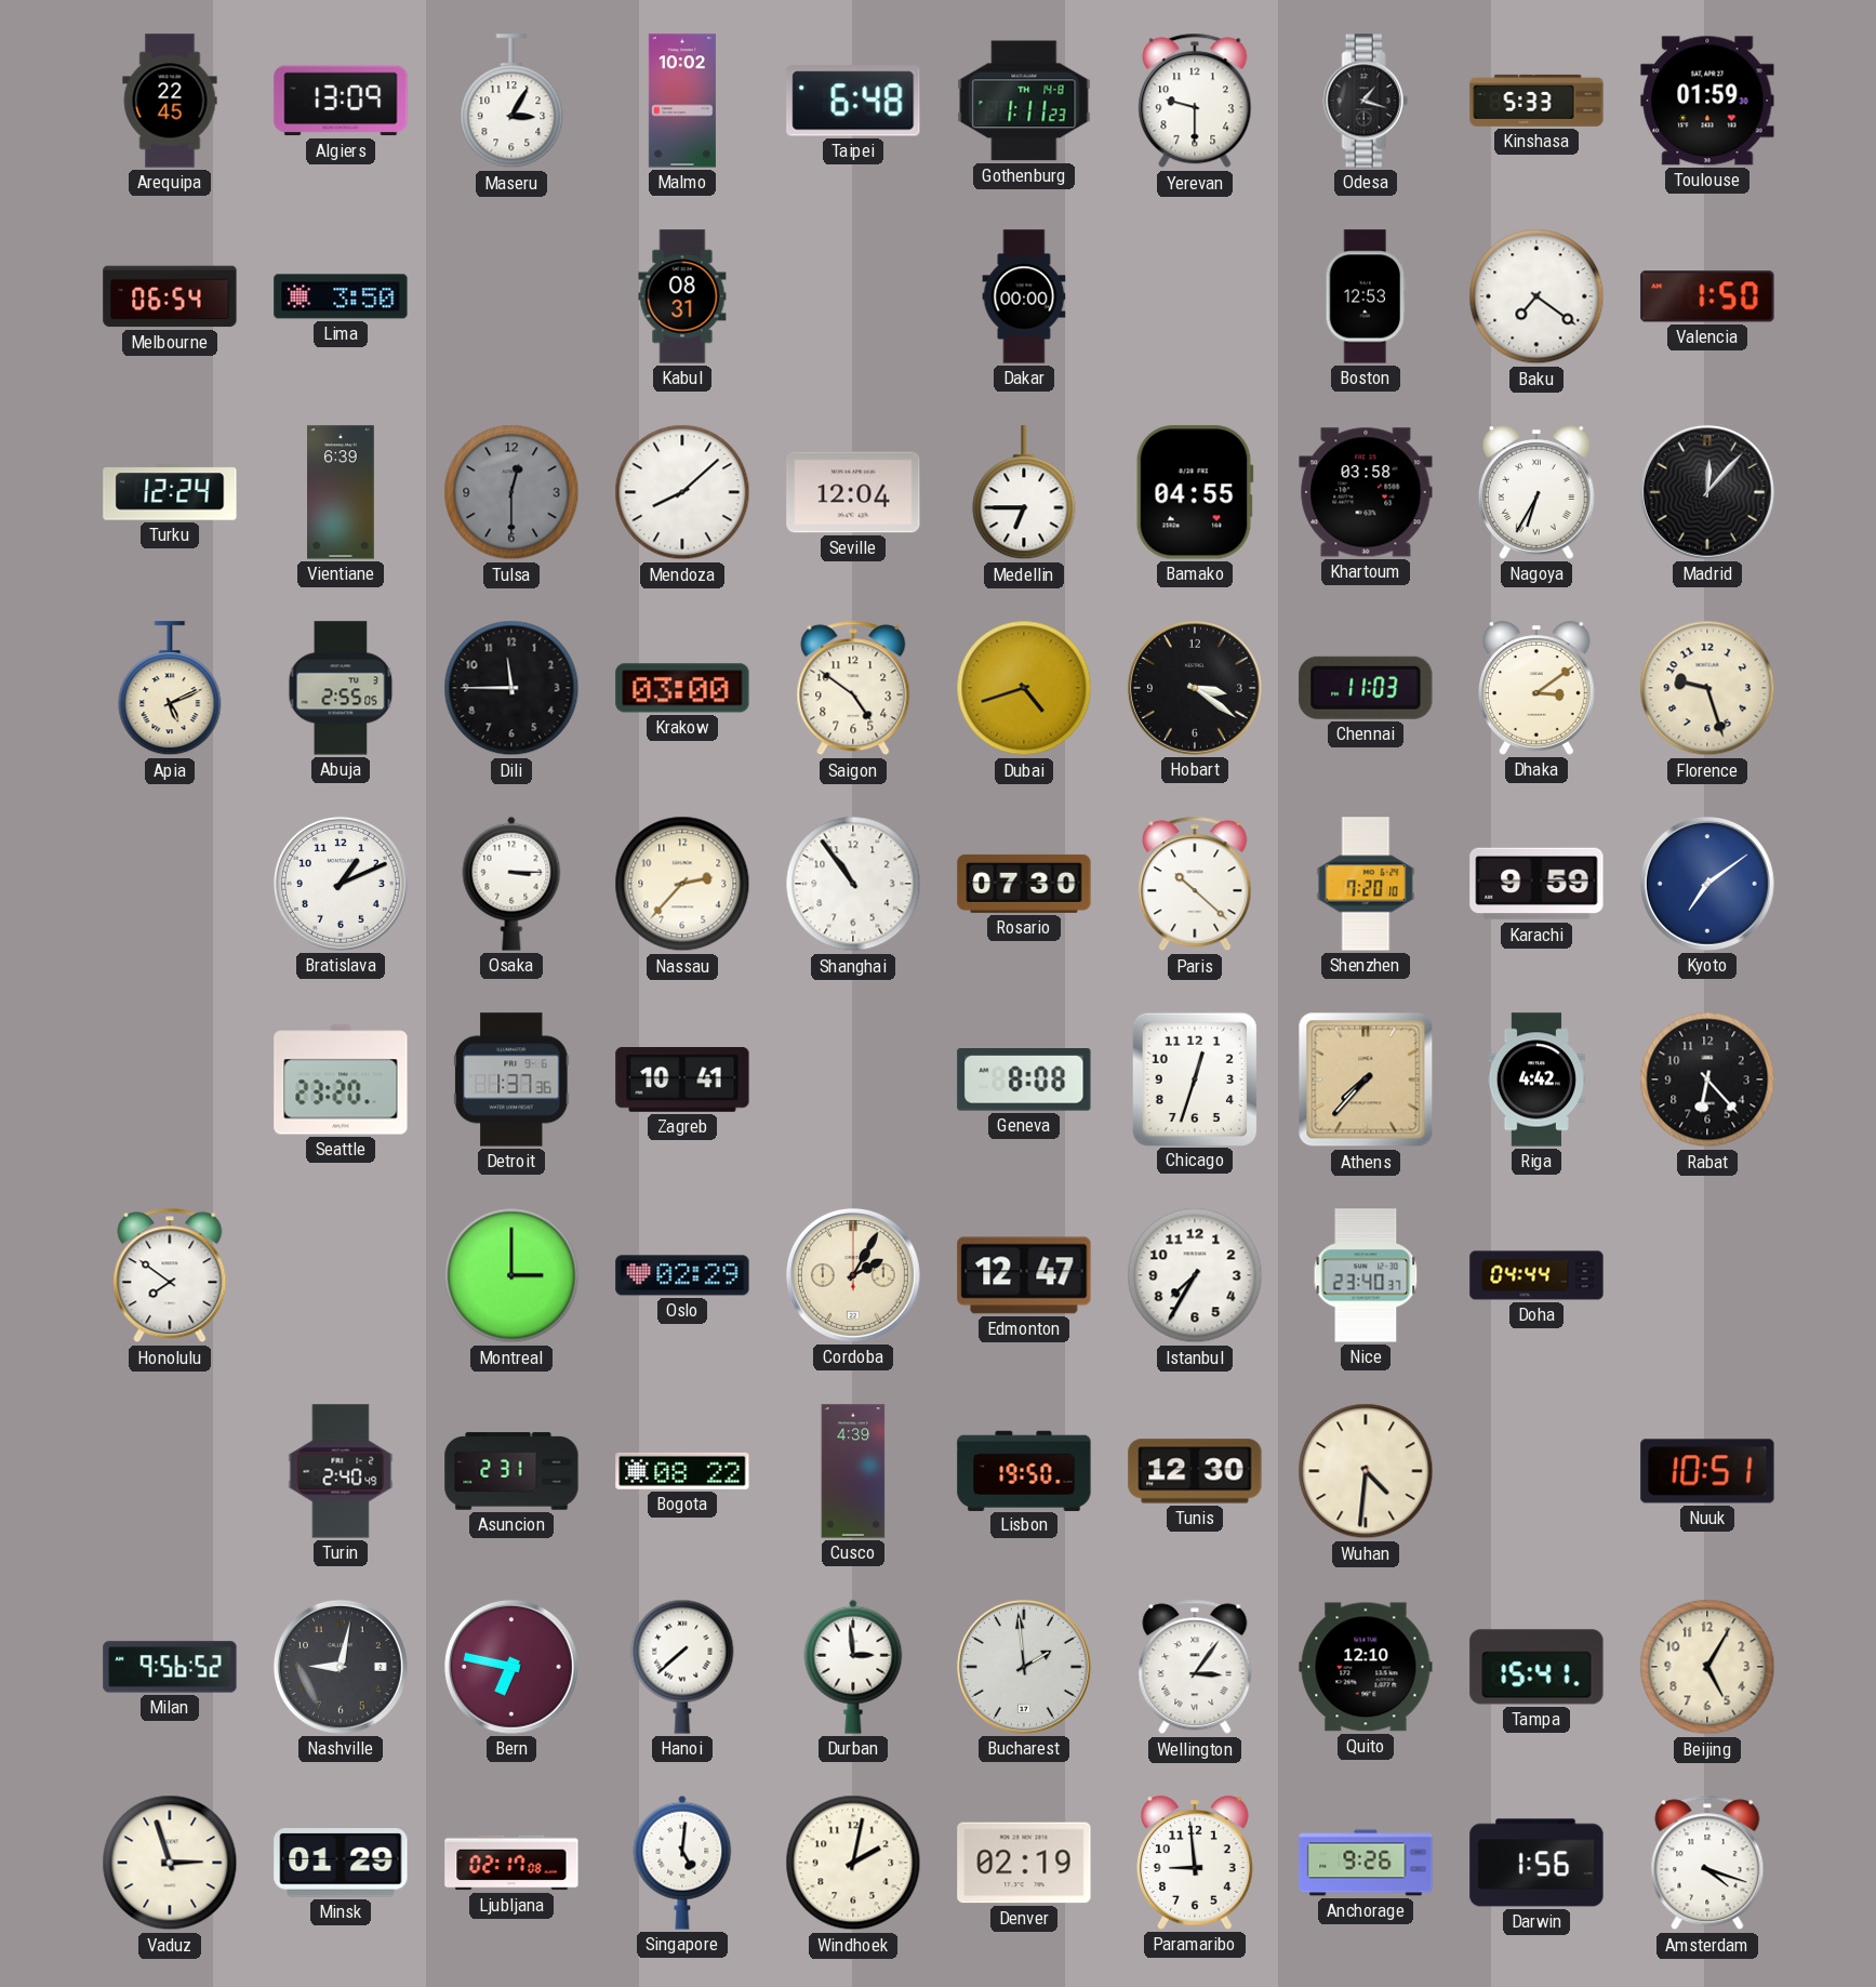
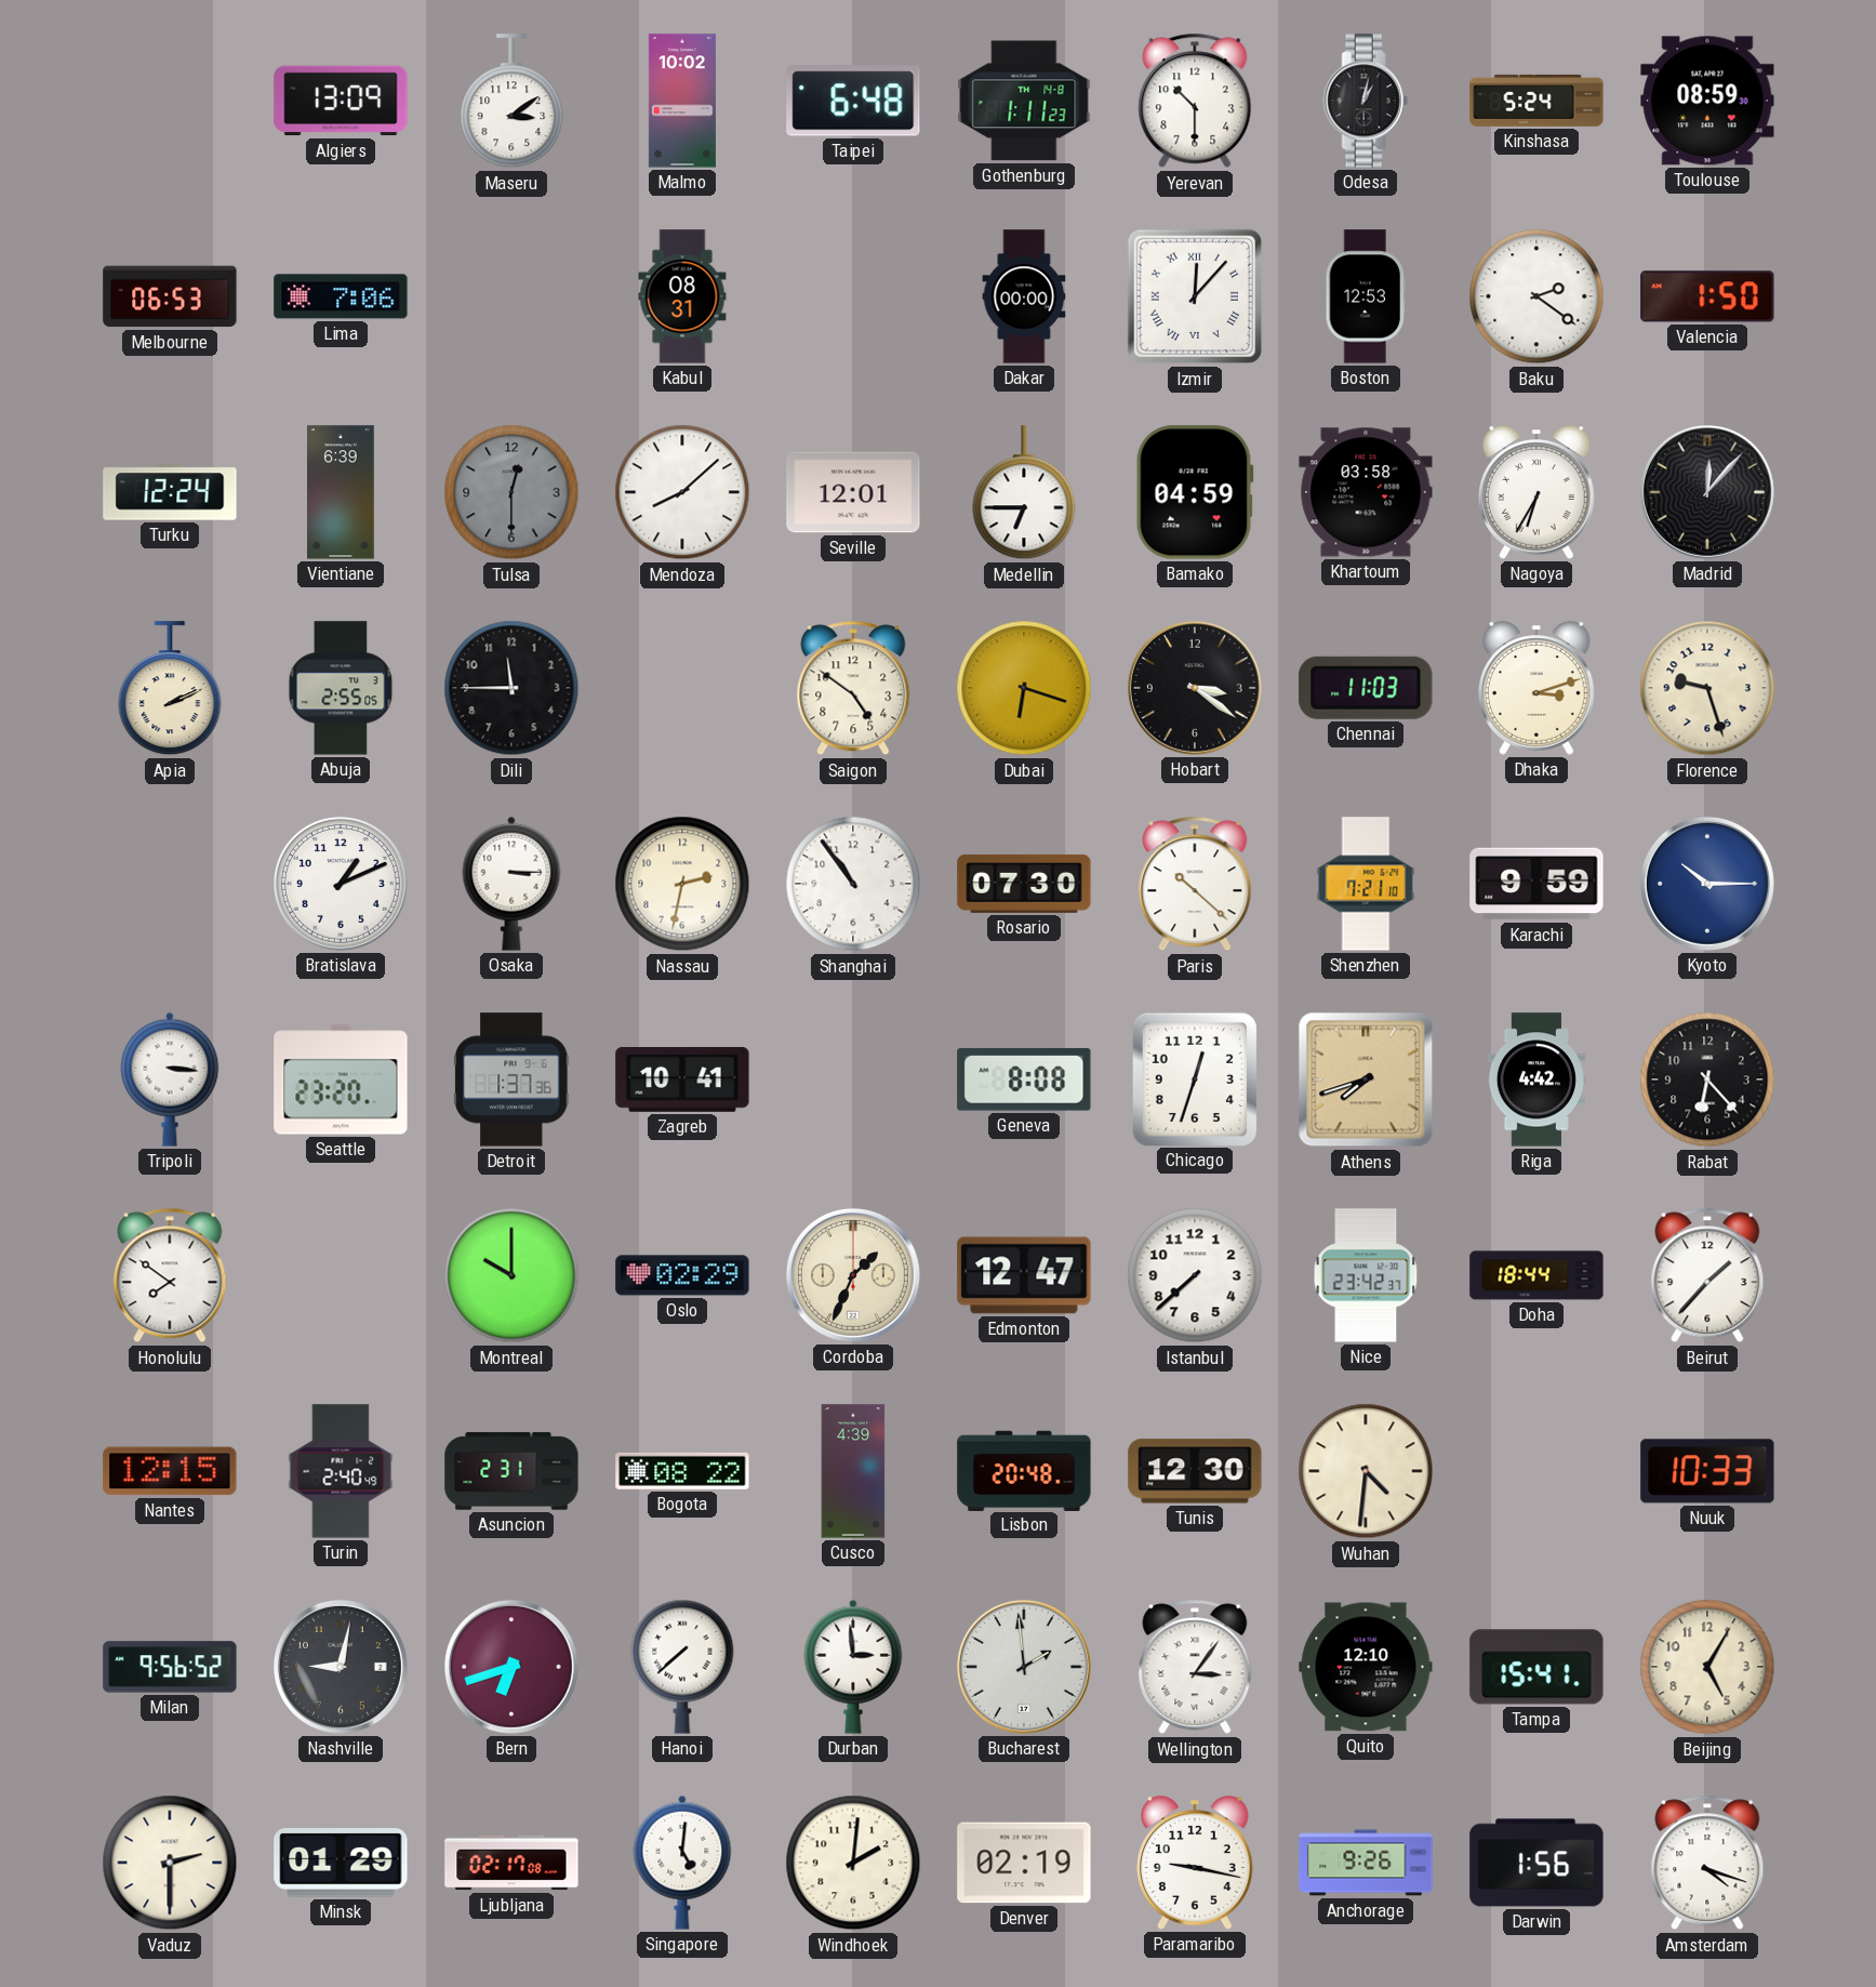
Arequipa: 22:45 -> none
Maseru: 3:05 -> 3:09
Yerevan: 9:30 -> 10:30
Odesa: 1:18 -> 1:02
Kinshasa: 5:33 -> 5:24
Toulouse: 01:59 -> 08:59
Melbourne: 06:54 -> 06:53
Lima: 3:50 -> 7:06
Izmir: none -> 12:07
Baku: 7:21 -> 2:21
Seville: 12:04 -> 12:01
Bamako: 04:55 -> 04:59
Apia: 5:11 -> 2:11
Krakow: 03:00 -> none
Dubai: 4:42 -> 6:18
Dhaka: 3:09 -> 3:12
Nassau: 2:37 -> 2:32
Shenzhen: 7:20 -> 7:21
Kyoto: 7:09 -> 10:15
Tripoli: none -> 3:16
Athens: 7:37 -> 7:42
Montreal: 3:00 -> 10:00
Cordoba: 2:05 -> 1:34
Istanbul: 7:35 -> 7:38
Nice: 23:40 -> 23:42
Doha: 04:44 -> 18:44
Beirut: none -> 1:37
Nantes: none -> 12:15
Lisbon: 19:50 -> 20:48
Nuuk: 10:51 -> 10:33
Bern: 6:47 -> 6:42
Vaduz: 2:57 -> 2:30
Windhoek: 2:02 -> 2:01
Paramaribo: 8:59 -> 9:17
